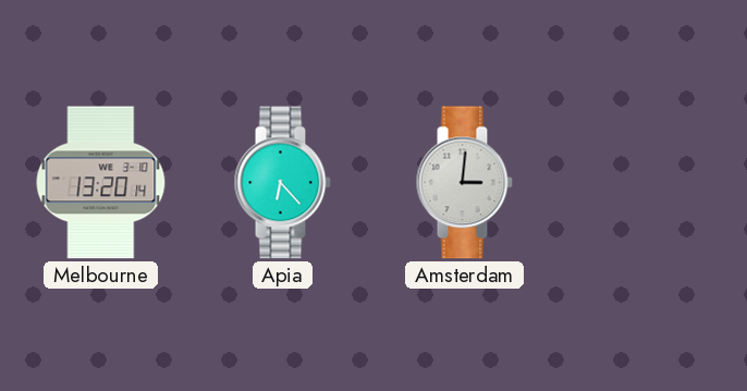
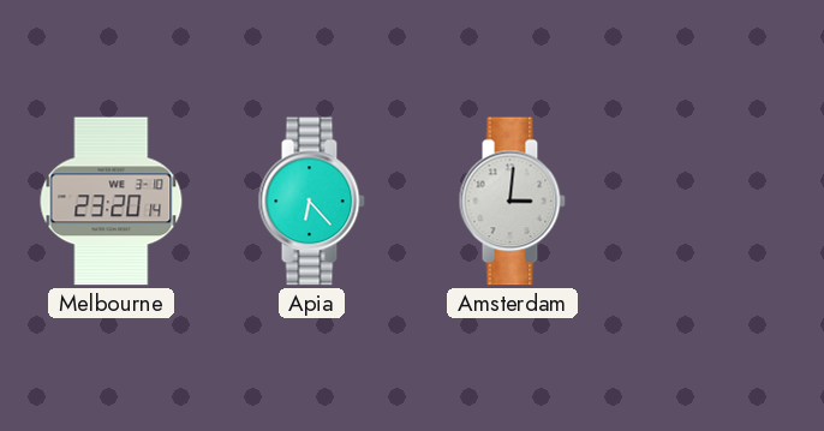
Melbourne: 13:20 -> 23:20
